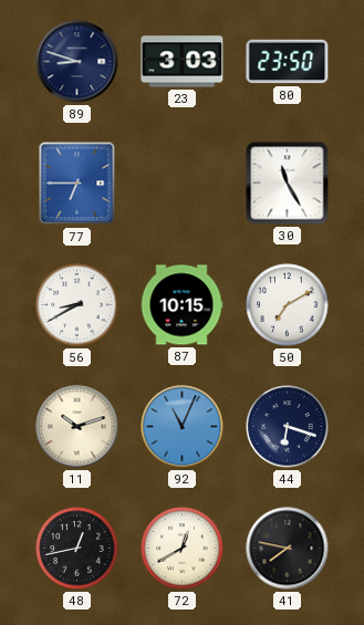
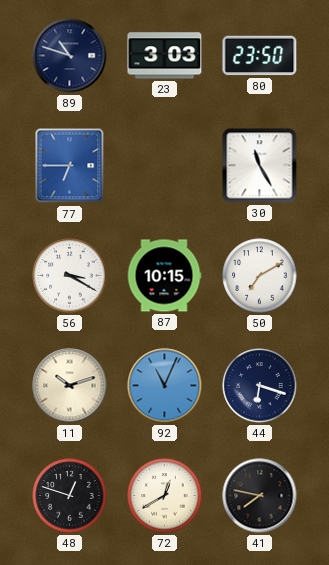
89: 8:48 -> 10:48
56: 8:40 -> 3:20
48: 12:43 -> 12:48
